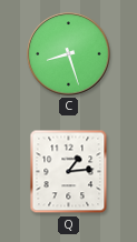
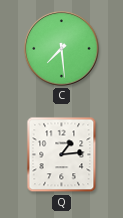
C: 8:27 -> 7:29
